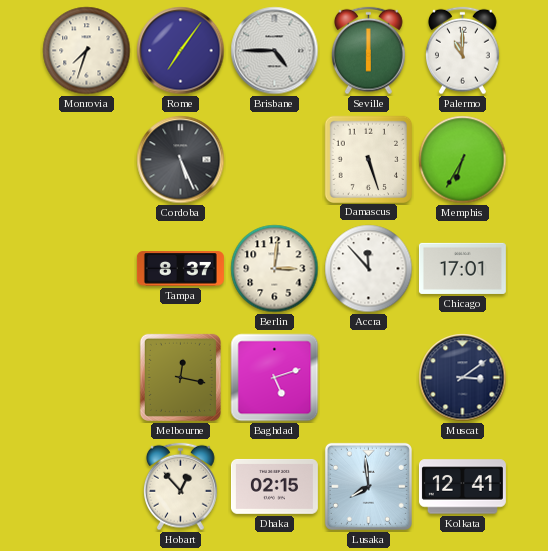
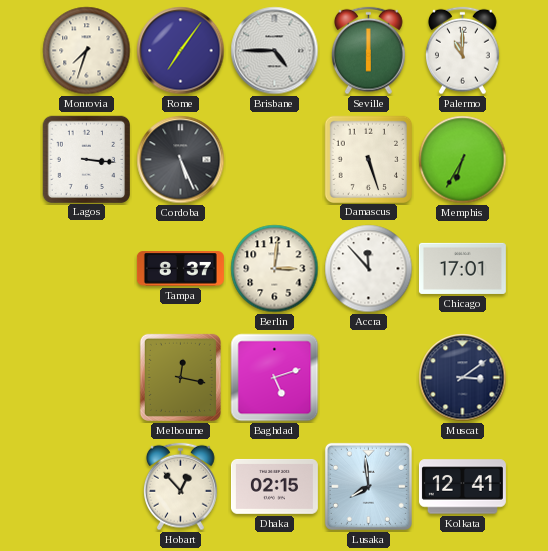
Lagos: none -> 3:16
